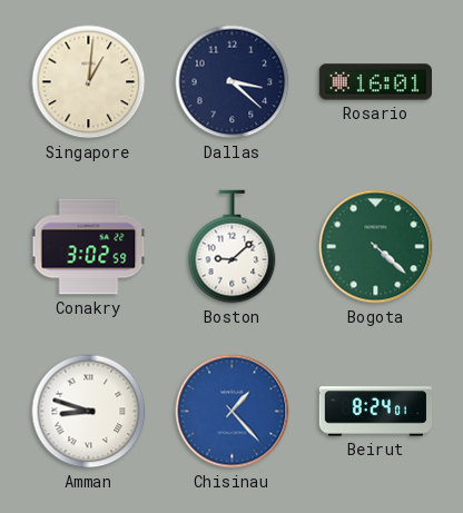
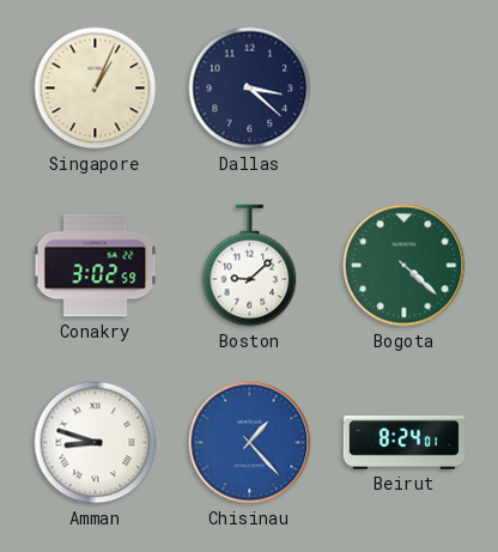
Singapore: 1:01 -> 1:04
Rosario: 16:01 -> none
